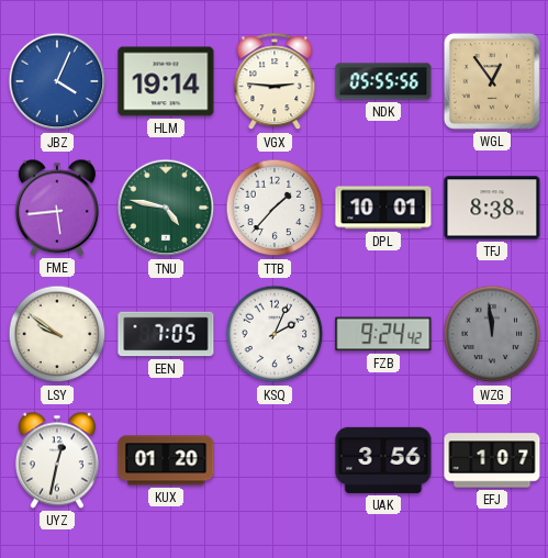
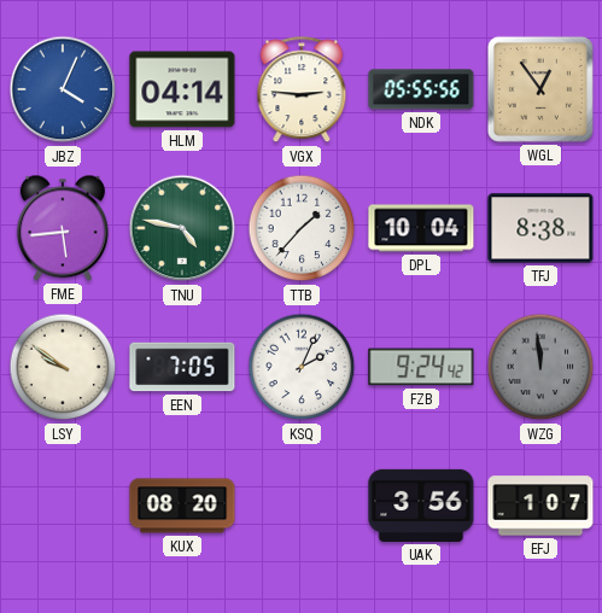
HLM: 19:14 -> 04:14
DPL: 10:01 -> 10:04
UYZ: 12:32 -> none
KUX: 01:20 -> 08:20
